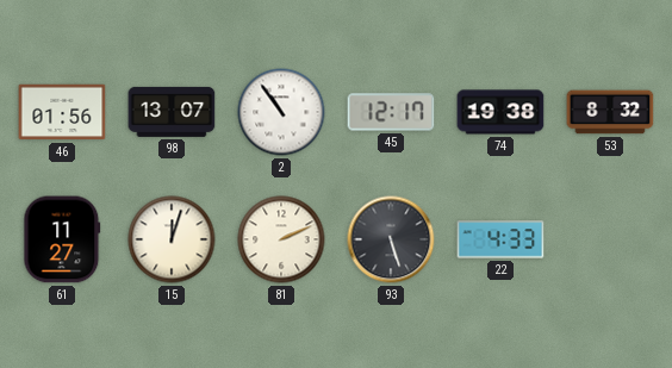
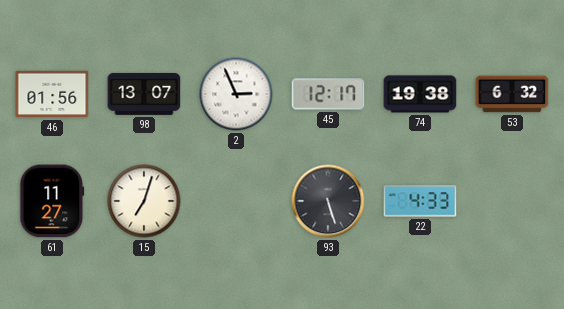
2: 10:54 -> 2:56
53: 8:32 -> 6:32
15: 12:03 -> 7:03
81: 2:11 -> none
